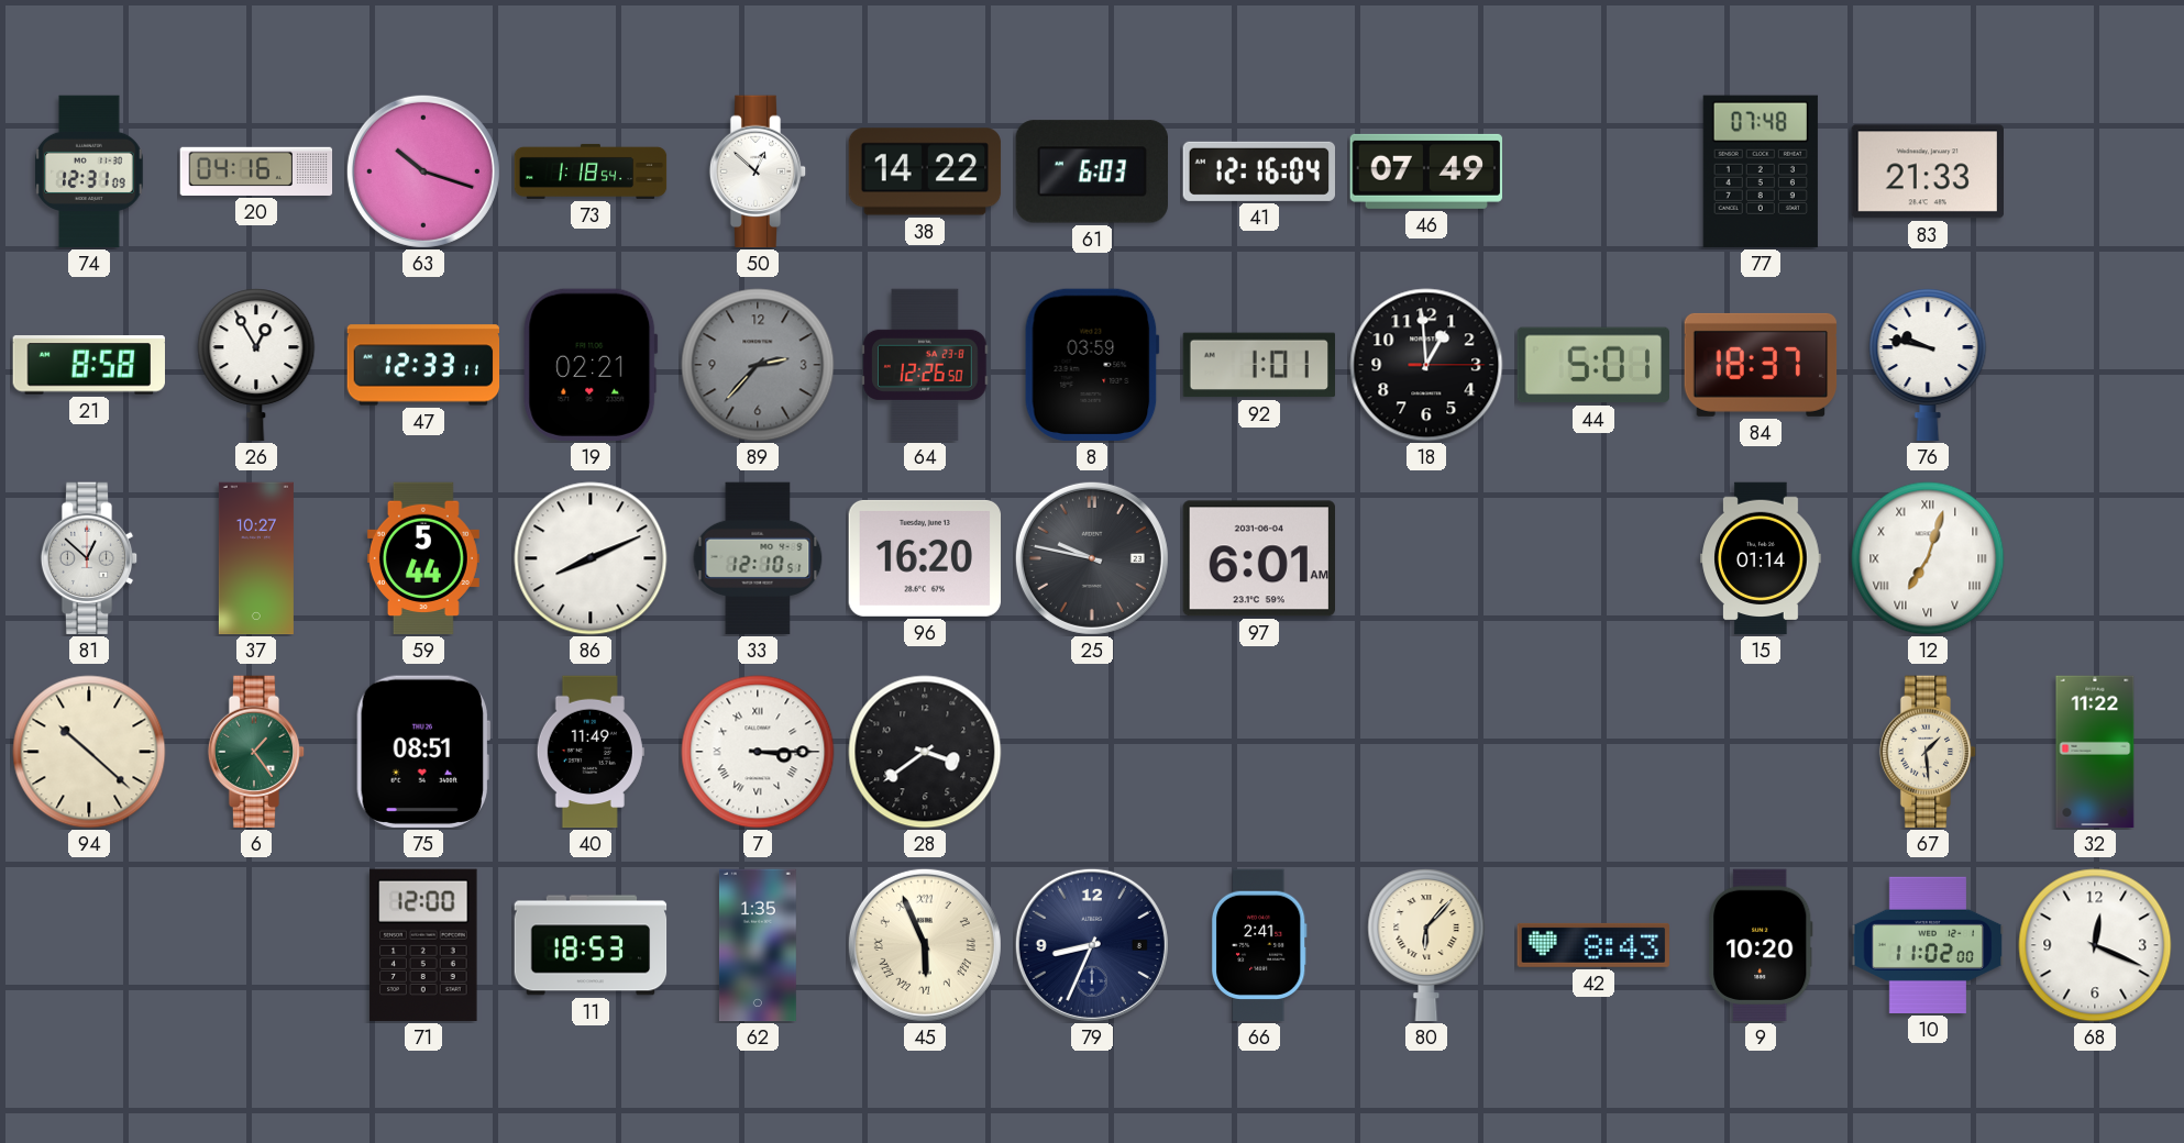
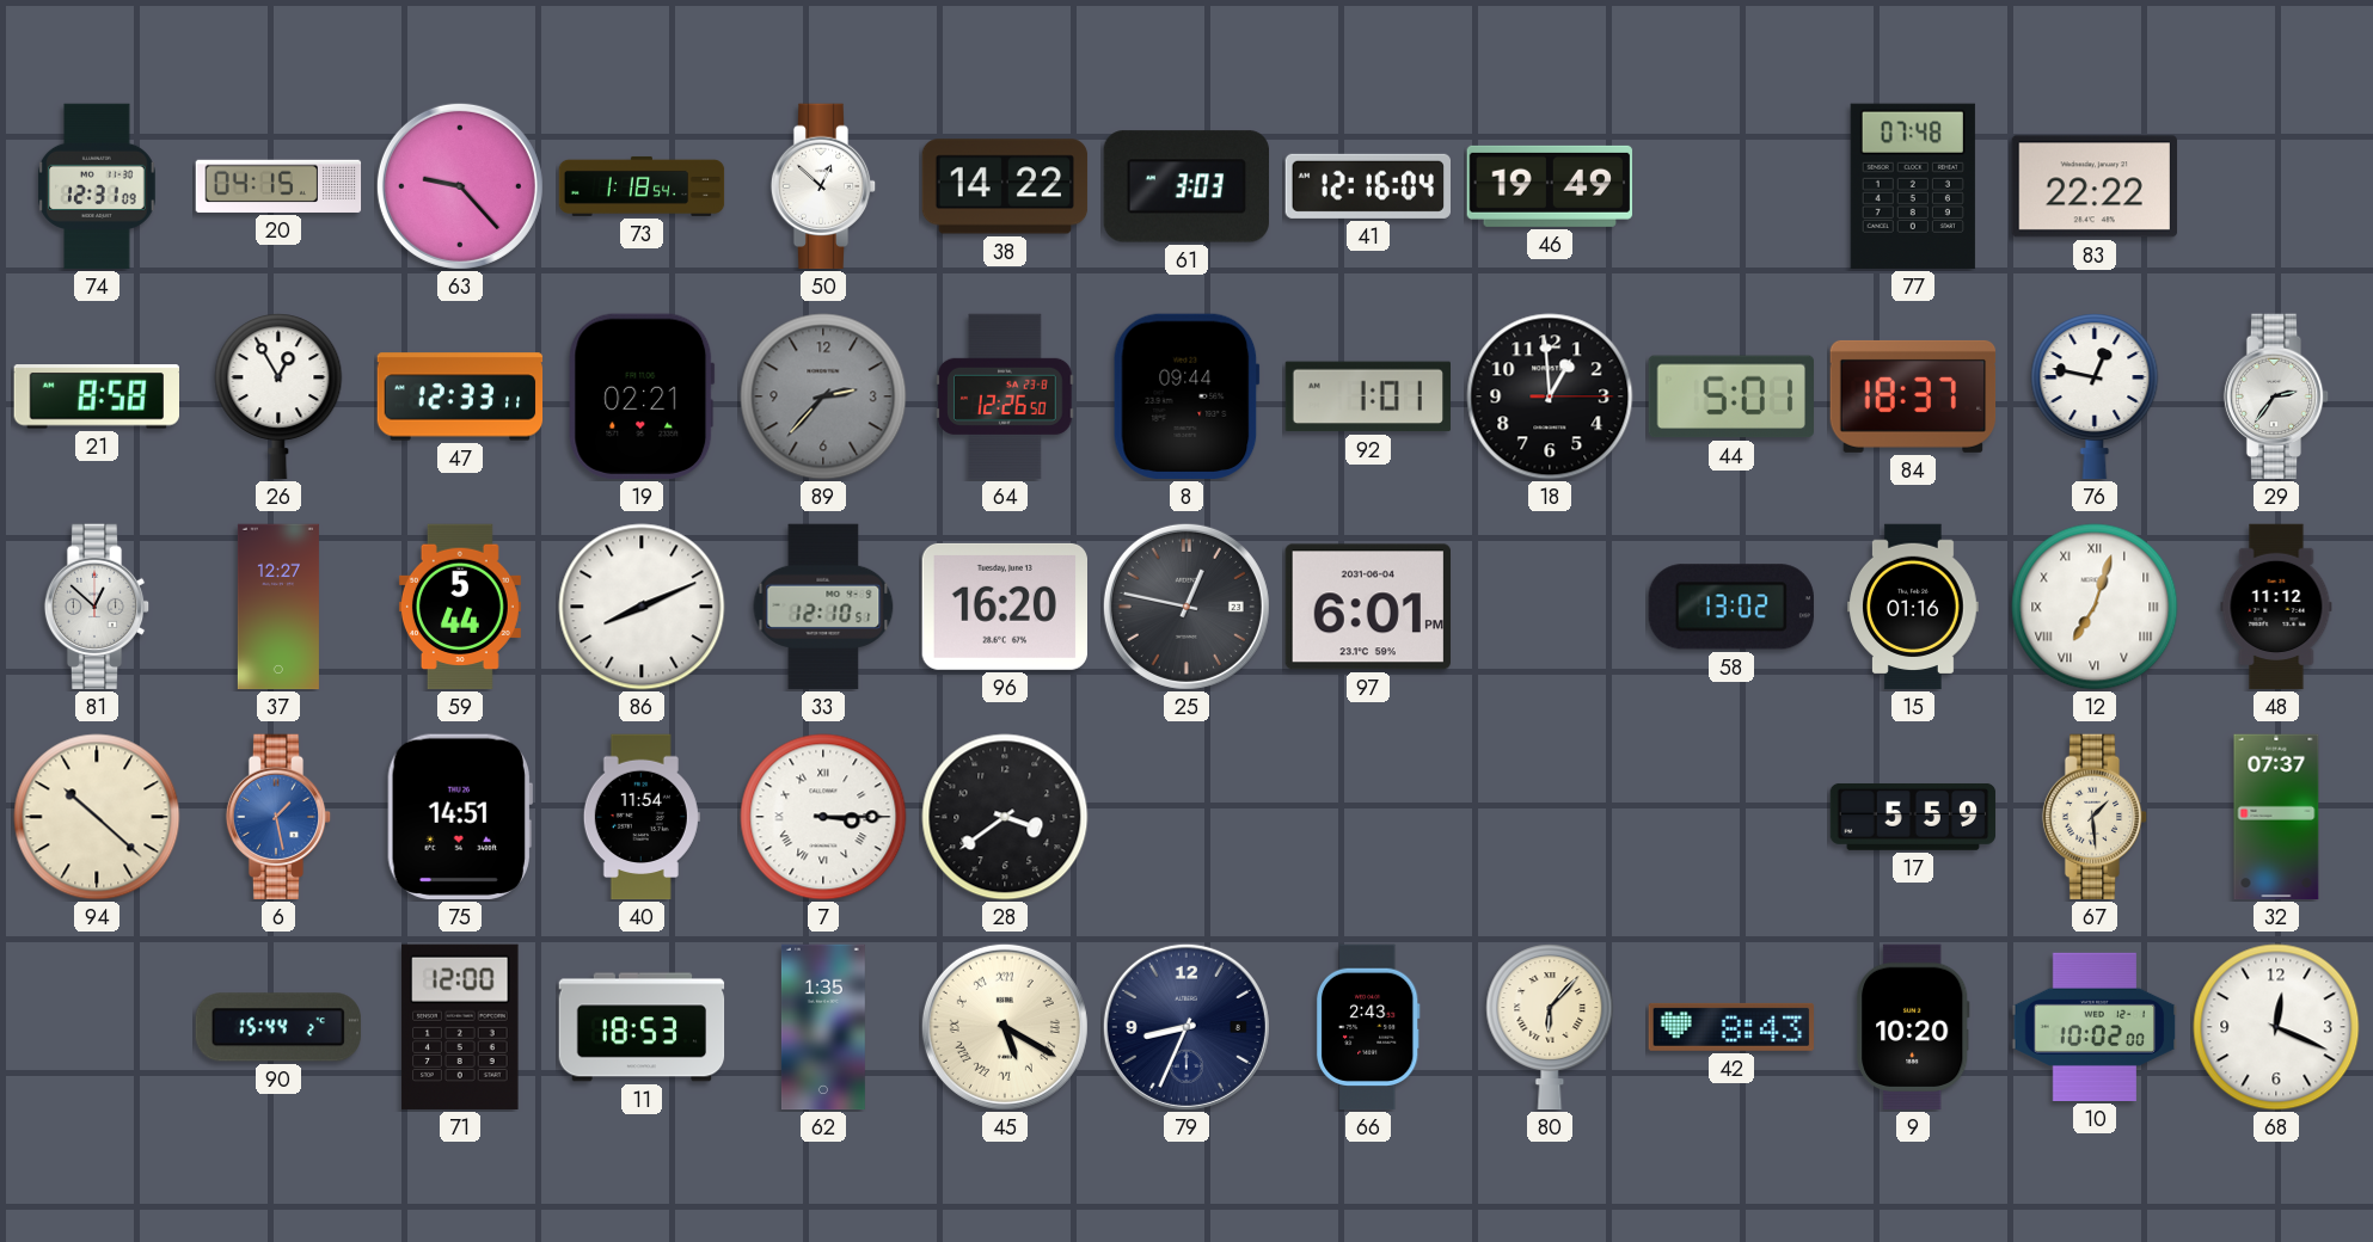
20: 04:16 -> 04:15
63: 10:18 -> 9:23
61: 6:03 -> 3:03
46: 07:49 -> 19:49
83: 21:33 -> 22:22
8: 03:59 -> 09:44
76: 9:47 -> 12:47
29: none -> 2:36
37: 10:27 -> 12:27
25: 9:47 -> 12:47
97: 6:01 AM -> 6:01 PM
58: none -> 13:02
15: 01:14 -> 01:16
48: none -> 11:12
6: 1:24 -> 1:28
6 dial: green -> blue
75: 08:51 -> 14:51
40: 11:49 -> 11:54
17: none -> 5:59
32: 11:22 -> 07:37
90: none -> 15:44
45: 5:56 -> 5:20
66: 2:41 -> 2:43
10: 11:02 -> 10:02
